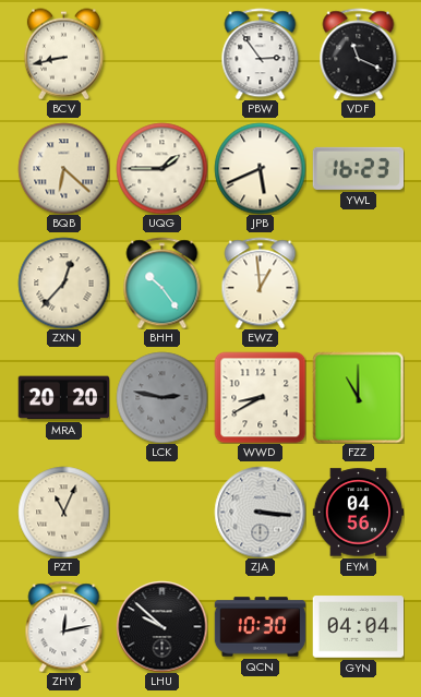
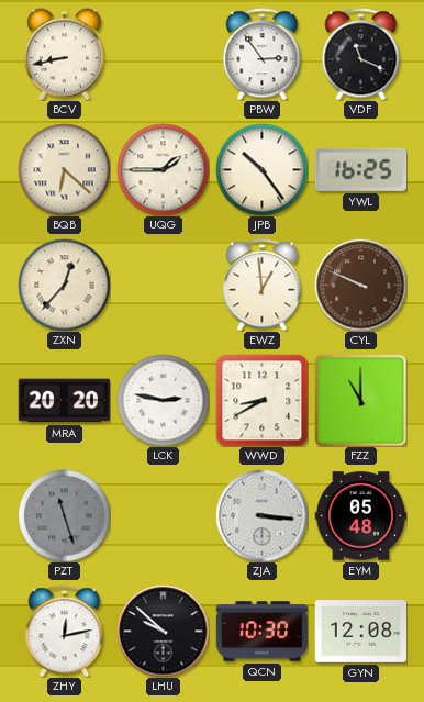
JPB: 5:41 -> 10:24
YWL: 16:23 -> 16:25
BHH: 10:24 -> none
CYL: none -> 9:49
LCK dial: grey -> white
PZT: 11:04 -> 11:27
PZT dial: cream -> grey
EYM: 04:56 -> 05:48
GYN: 04:04 -> 12:08
